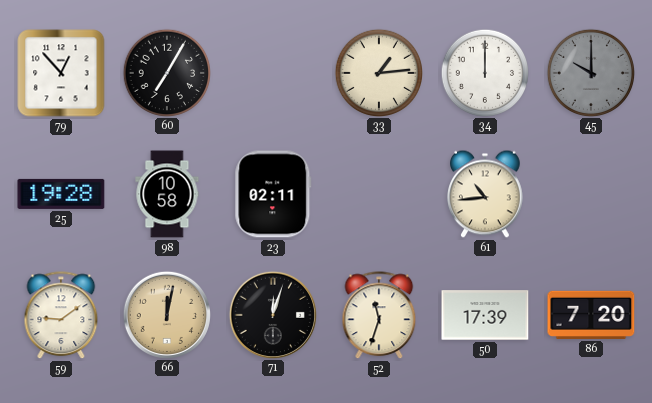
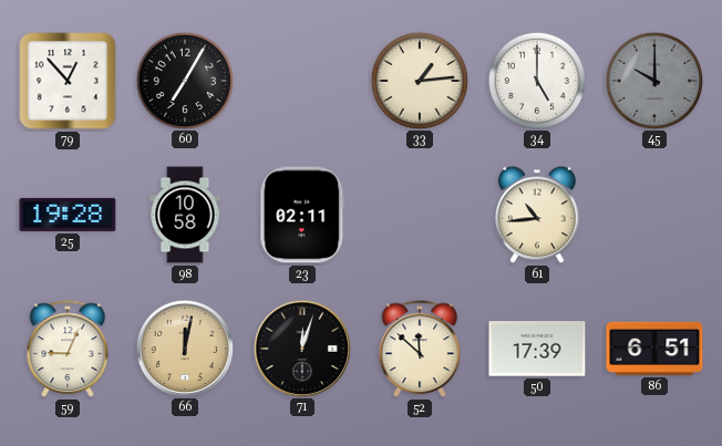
34: 12:00 -> 5:00
59: 9:09 -> 9:04
52: 11:33 -> 11:52
86: 7:20 -> 6:51
